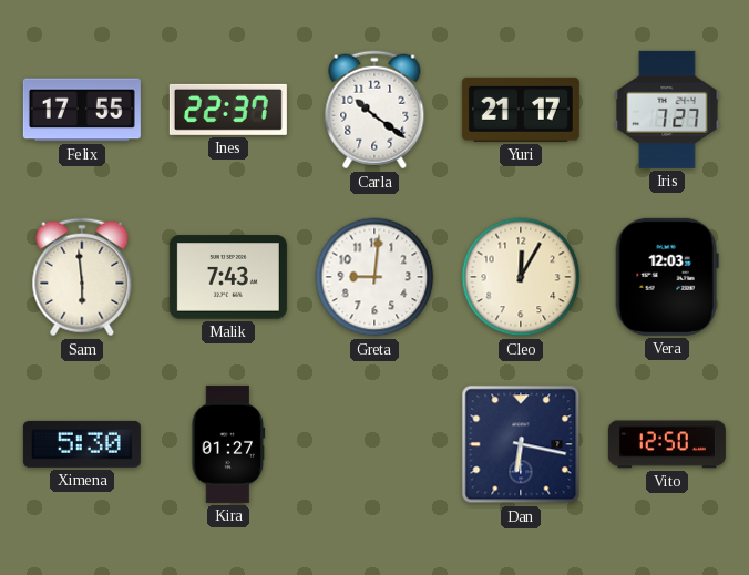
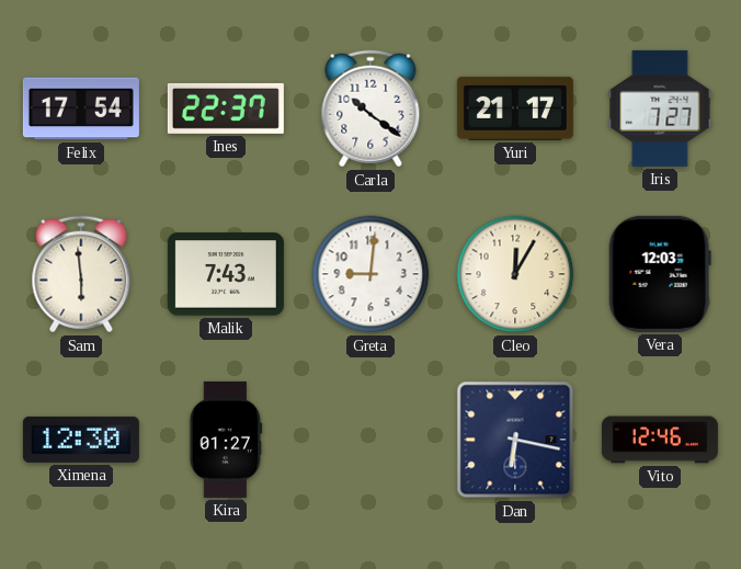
Felix: 17:55 -> 17:54
Ximena: 5:30 -> 12:30
Vito: 12:50 -> 12:46
